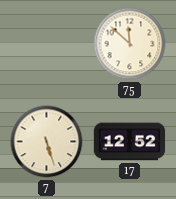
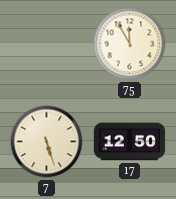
75: 11:52 -> 11:55
17: 12:52 -> 12:50
